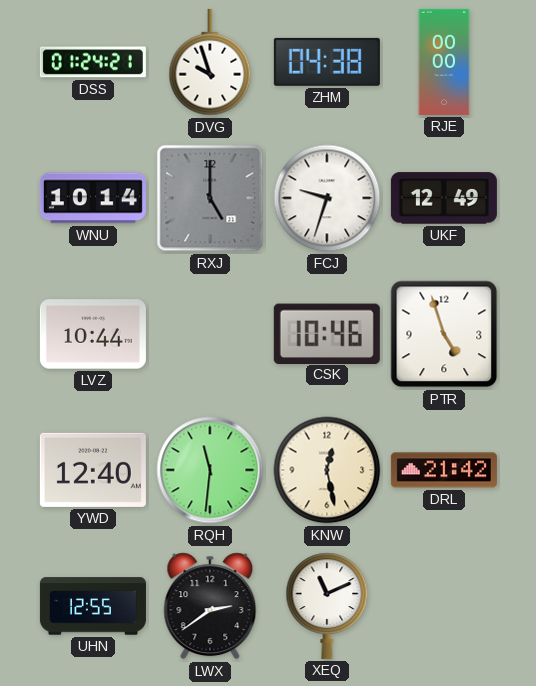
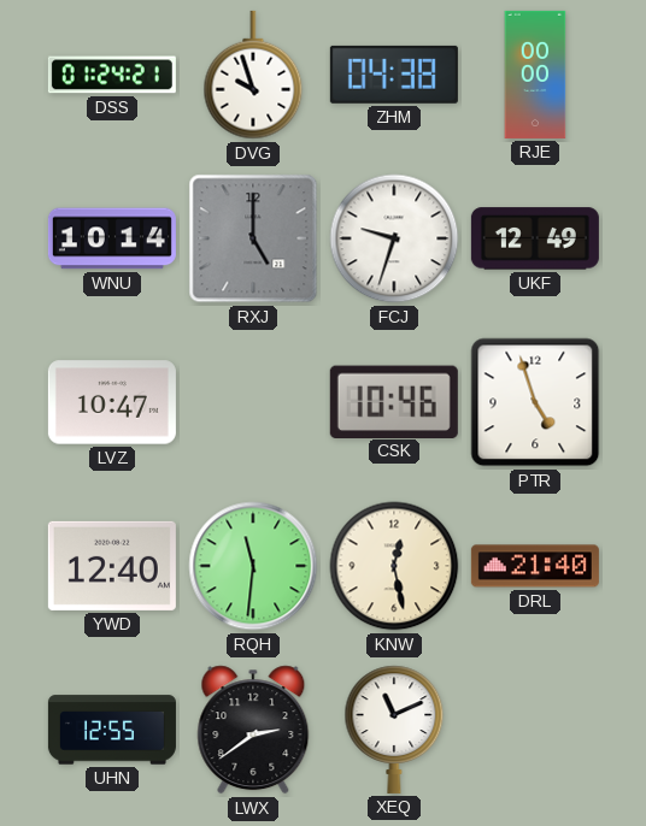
LVZ: 10:44 -> 10:47
DRL: 21:42 -> 21:40
